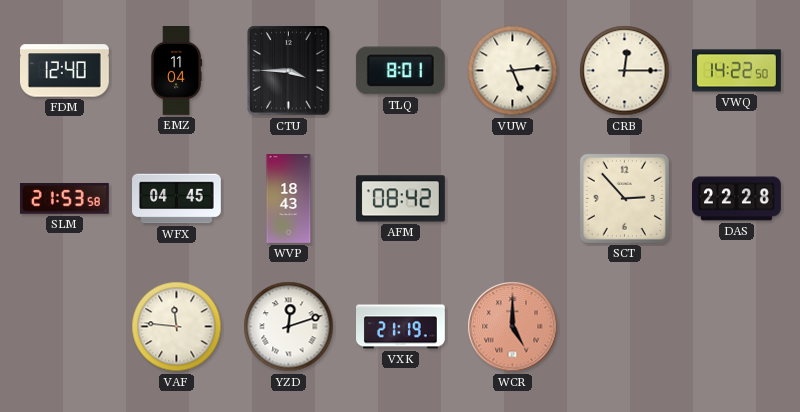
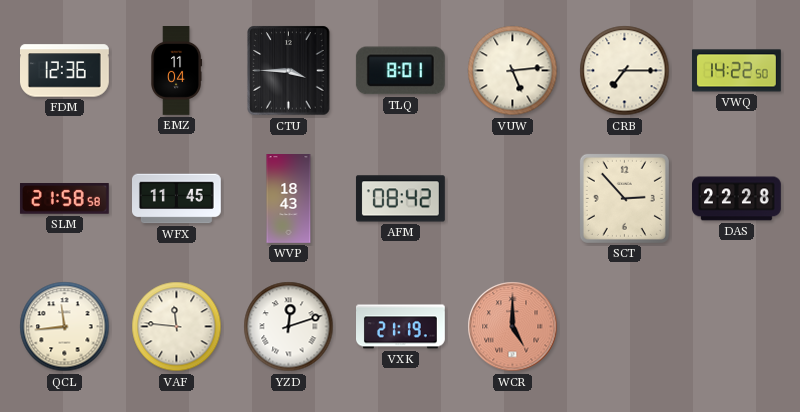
FDM: 12:40 -> 12:36
CRB: 12:15 -> 7:15
SLM: 21:53 -> 21:58
WFX: 04:45 -> 11:45
QCL: none -> 11:44
